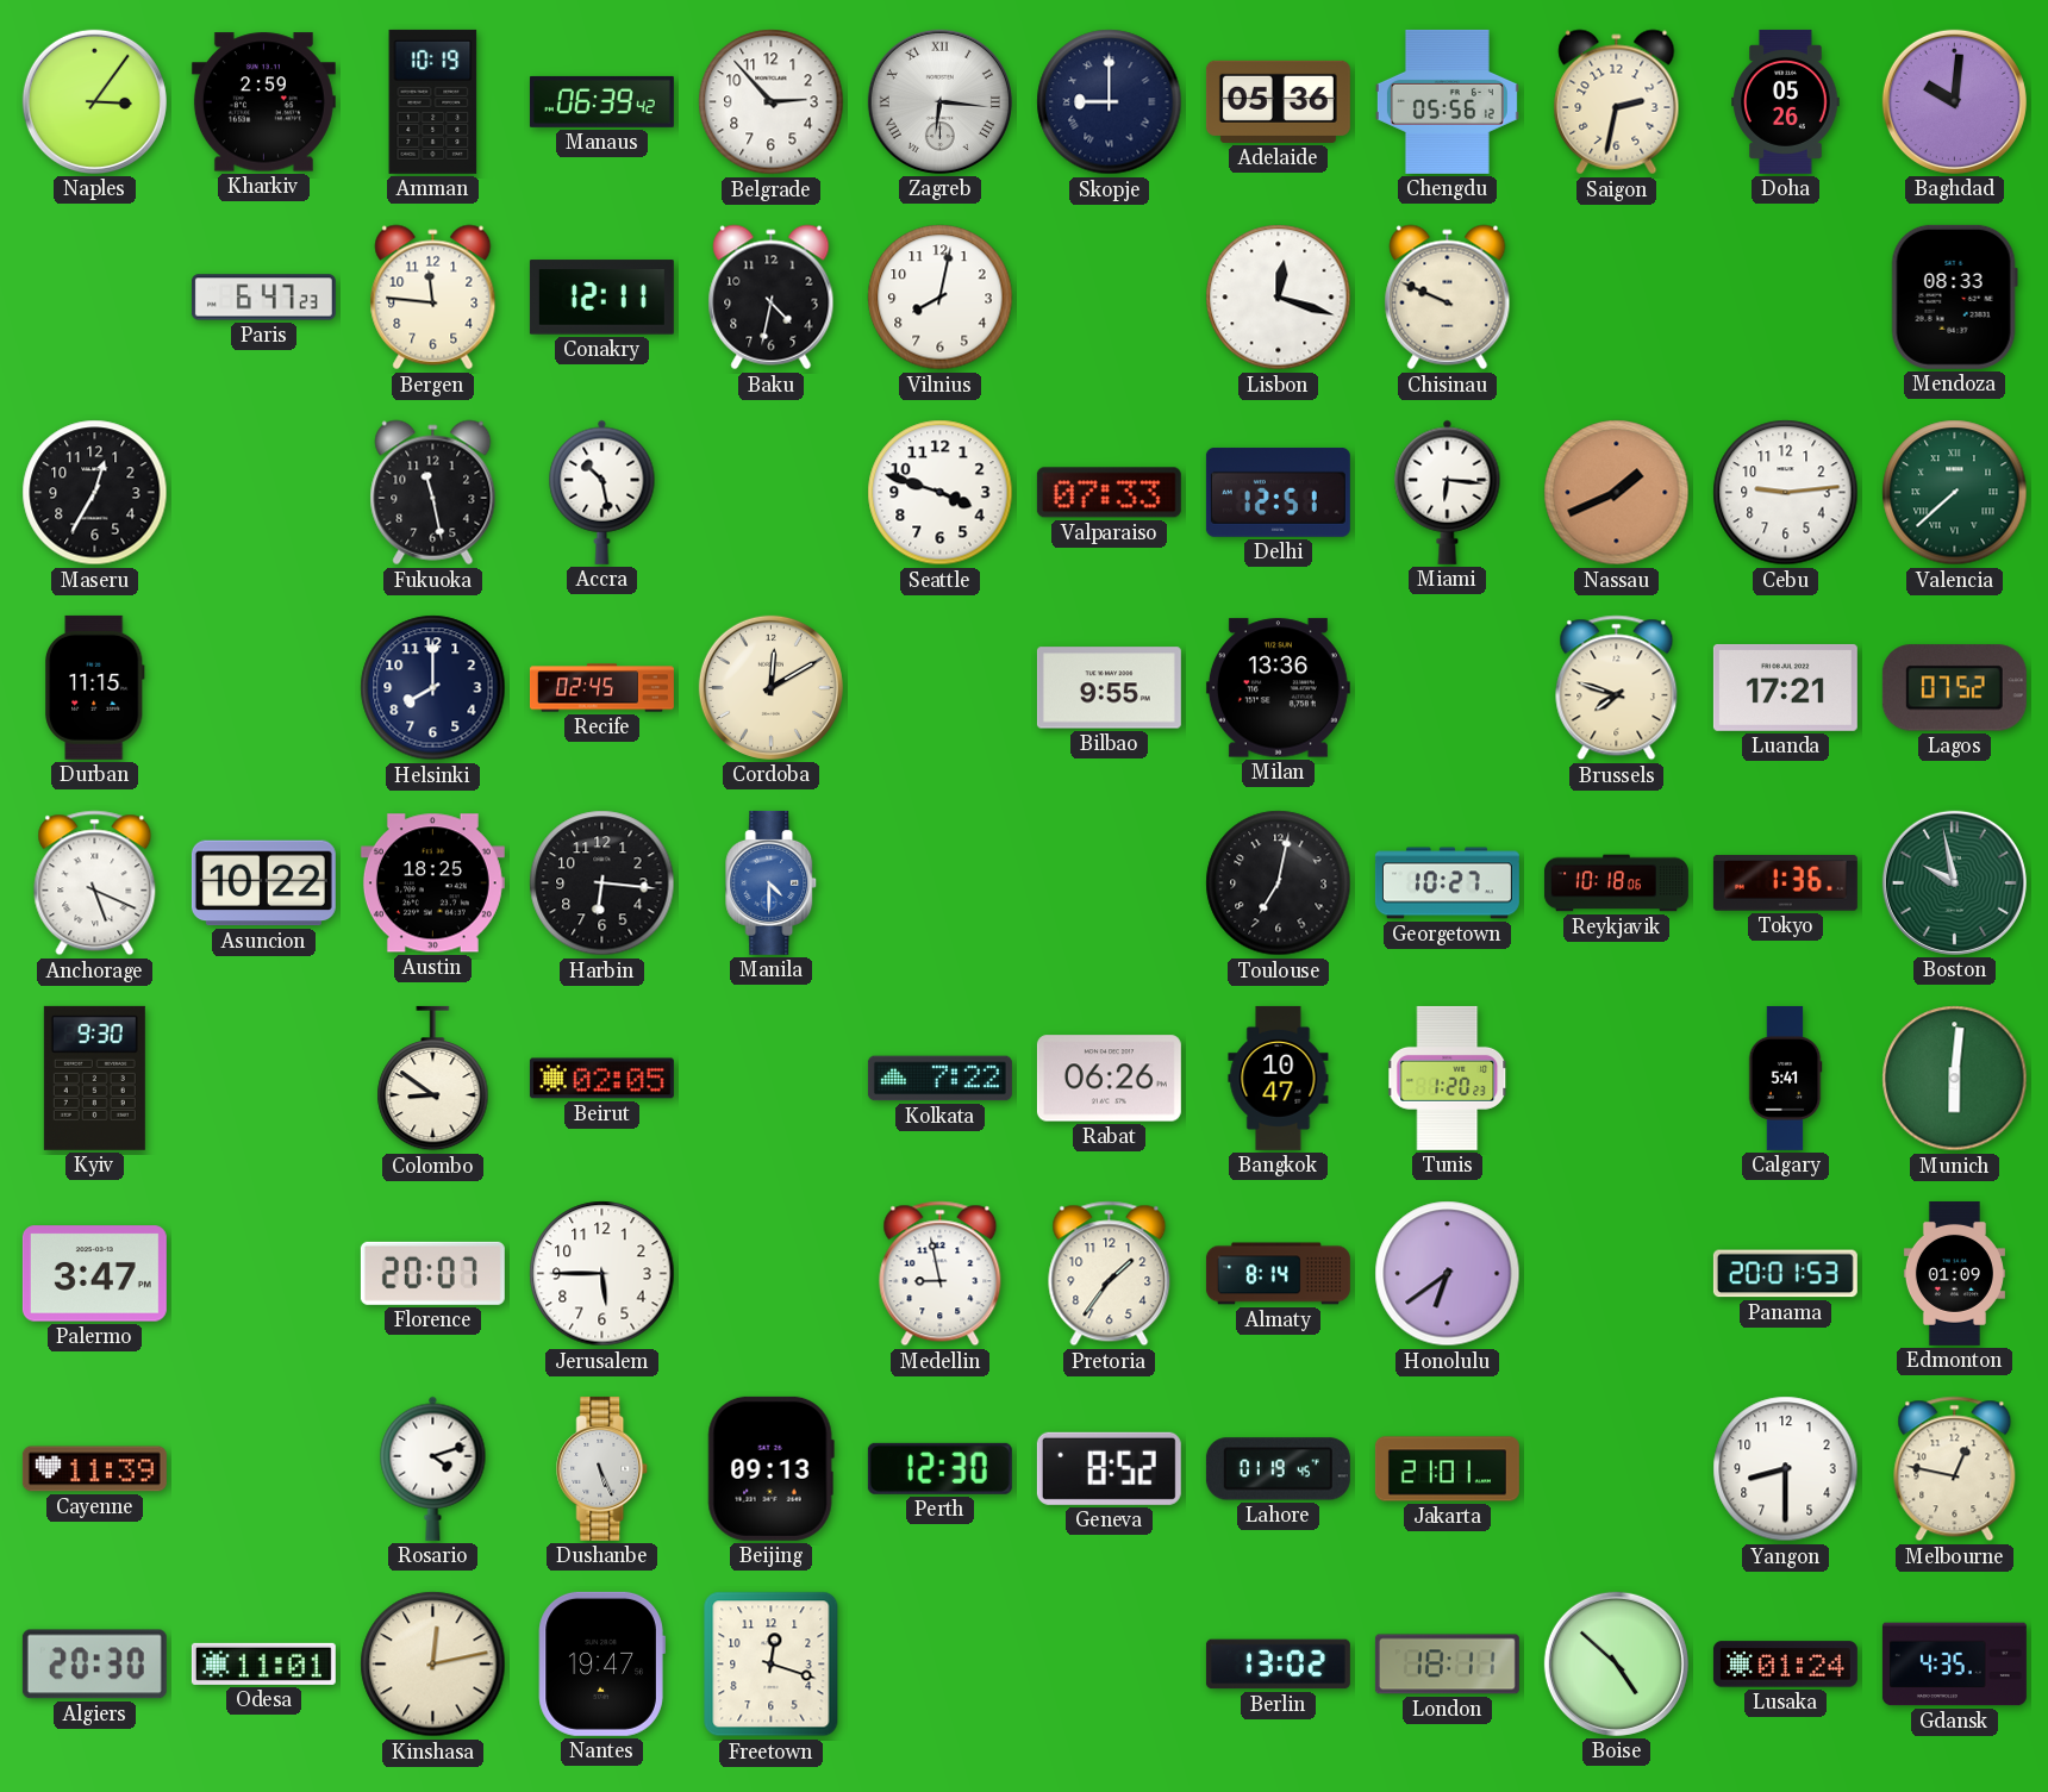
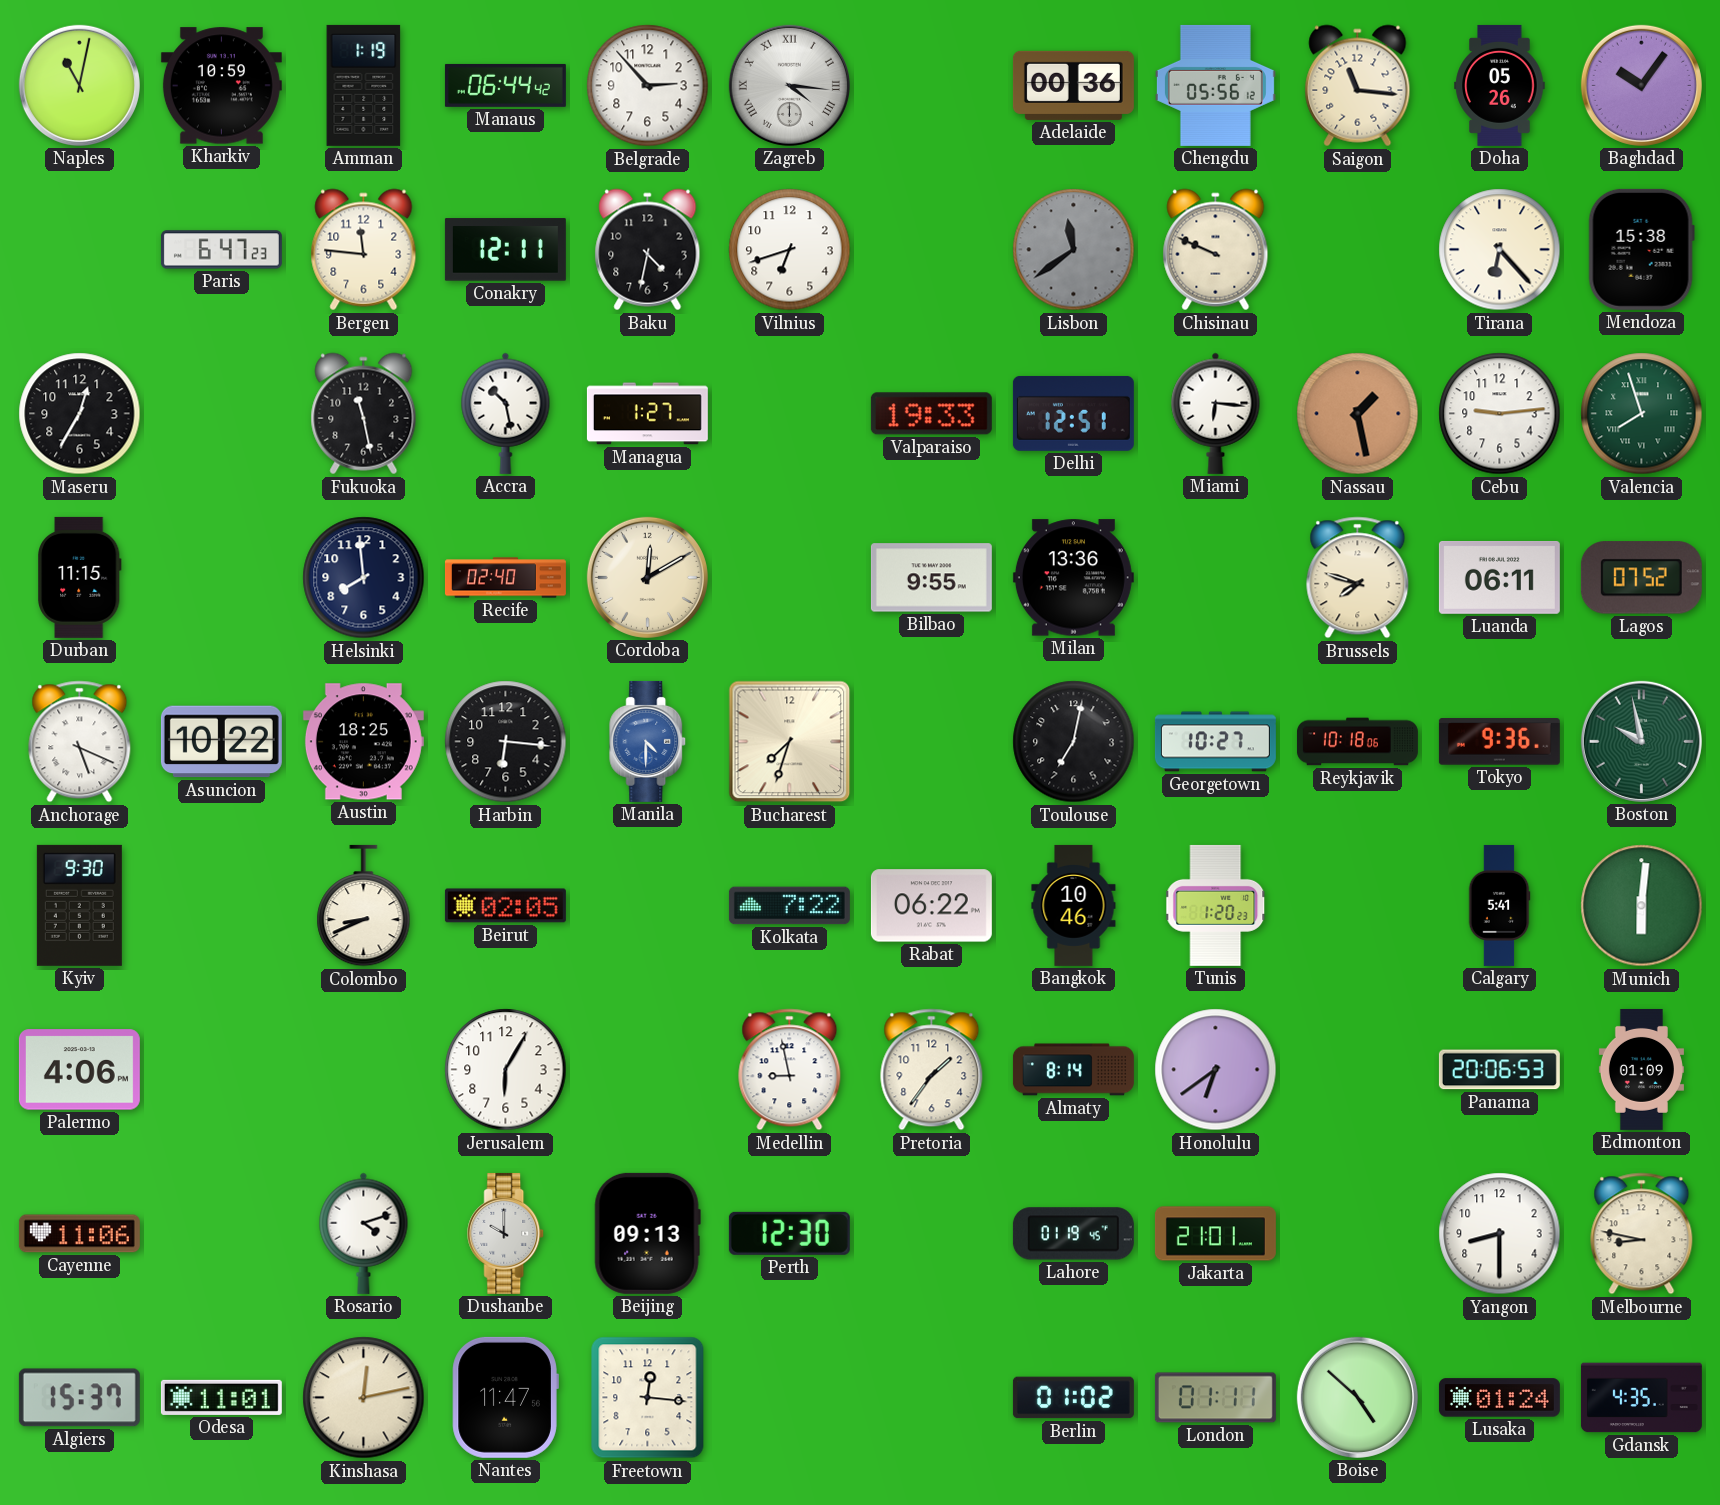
Naples: 3:06 -> 11:02
Kharkiv: 2:59 -> 10:59
Amman: 10:19 -> 1:19
Manaus: 06:39 -> 06:44
Zagreb: 6:16 -> 4:16
Skopje: 9:00 -> none
Adelaide: 05:36 -> 00:36
Saigon: 2:32 -> 11:16
Baghdad: 10:01 -> 10:06
Vilnius: 8:02 -> 6:42
Lisbon: 12:18 -> 11:39
Lisbon dial: white -> grey
Tirana: none -> 6:23
Mendoza: 08:33 -> 15:38
Managua: none -> 1:27
Seattle: 3:48 -> none
Valparaiso: 07:33 -> 19:33
Nassau: 1:41 -> 1:28
Valencia: 7:38 -> 7:57
Helsinki: 8:00 -> 7:59
Recife: 02:45 -> 02:40
Luanda: 17:21 -> 06:11
Bucharest: none -> 7:33
Tokyo: 1:36 -> 9:36
Colombo: 8:51 -> 8:41
Rabat: 06:26 -> 06:22
Bangkok: 10:47 -> 10:46
Palermo: 3:47 -> 4:06
Florence: 20:07 -> none
Jerusalem: 5:45 -> 6:05
Panama: 20:01 -> 20:06
Cayenne: 11:39 -> 11:06
Dushanbe: 5:26 -> 10:00
Geneva: 8:52 -> none
Melbourne: 12:47 -> 8:47
Algiers: 20:30 -> 15:37
Nantes: 19:47 -> 11:47
Freetown: 12:18 -> 12:16
Berlin: 13:02 -> 01:02
London: 18:11 -> 01:11
